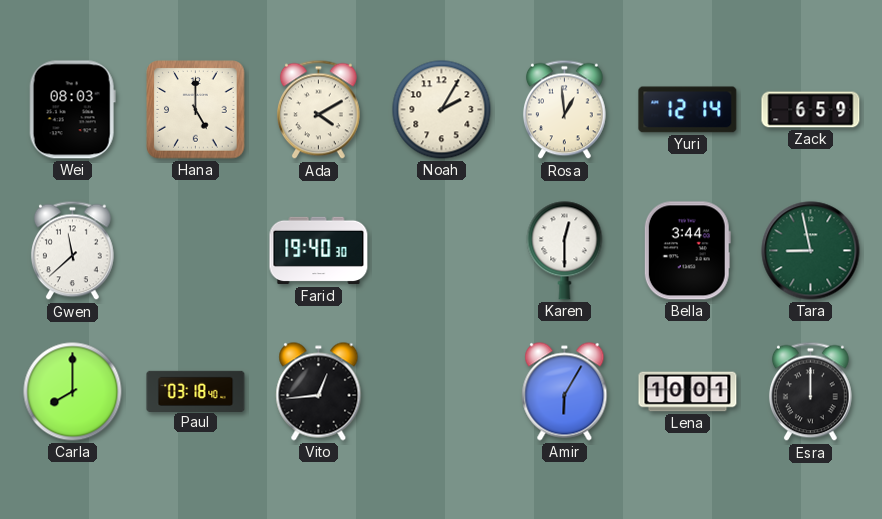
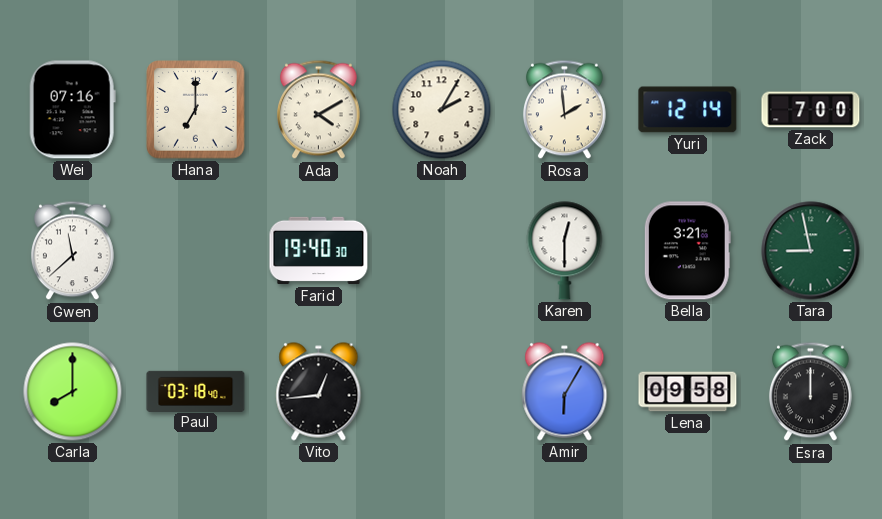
Wei: 08:03 -> 07:16
Hana: 5:00 -> 7:00
Rosa: 12:59 -> 1:59
Zack: 6:59 -> 7:00
Bella: 3:44 -> 3:21
Lena: 10:01 -> 09:58
